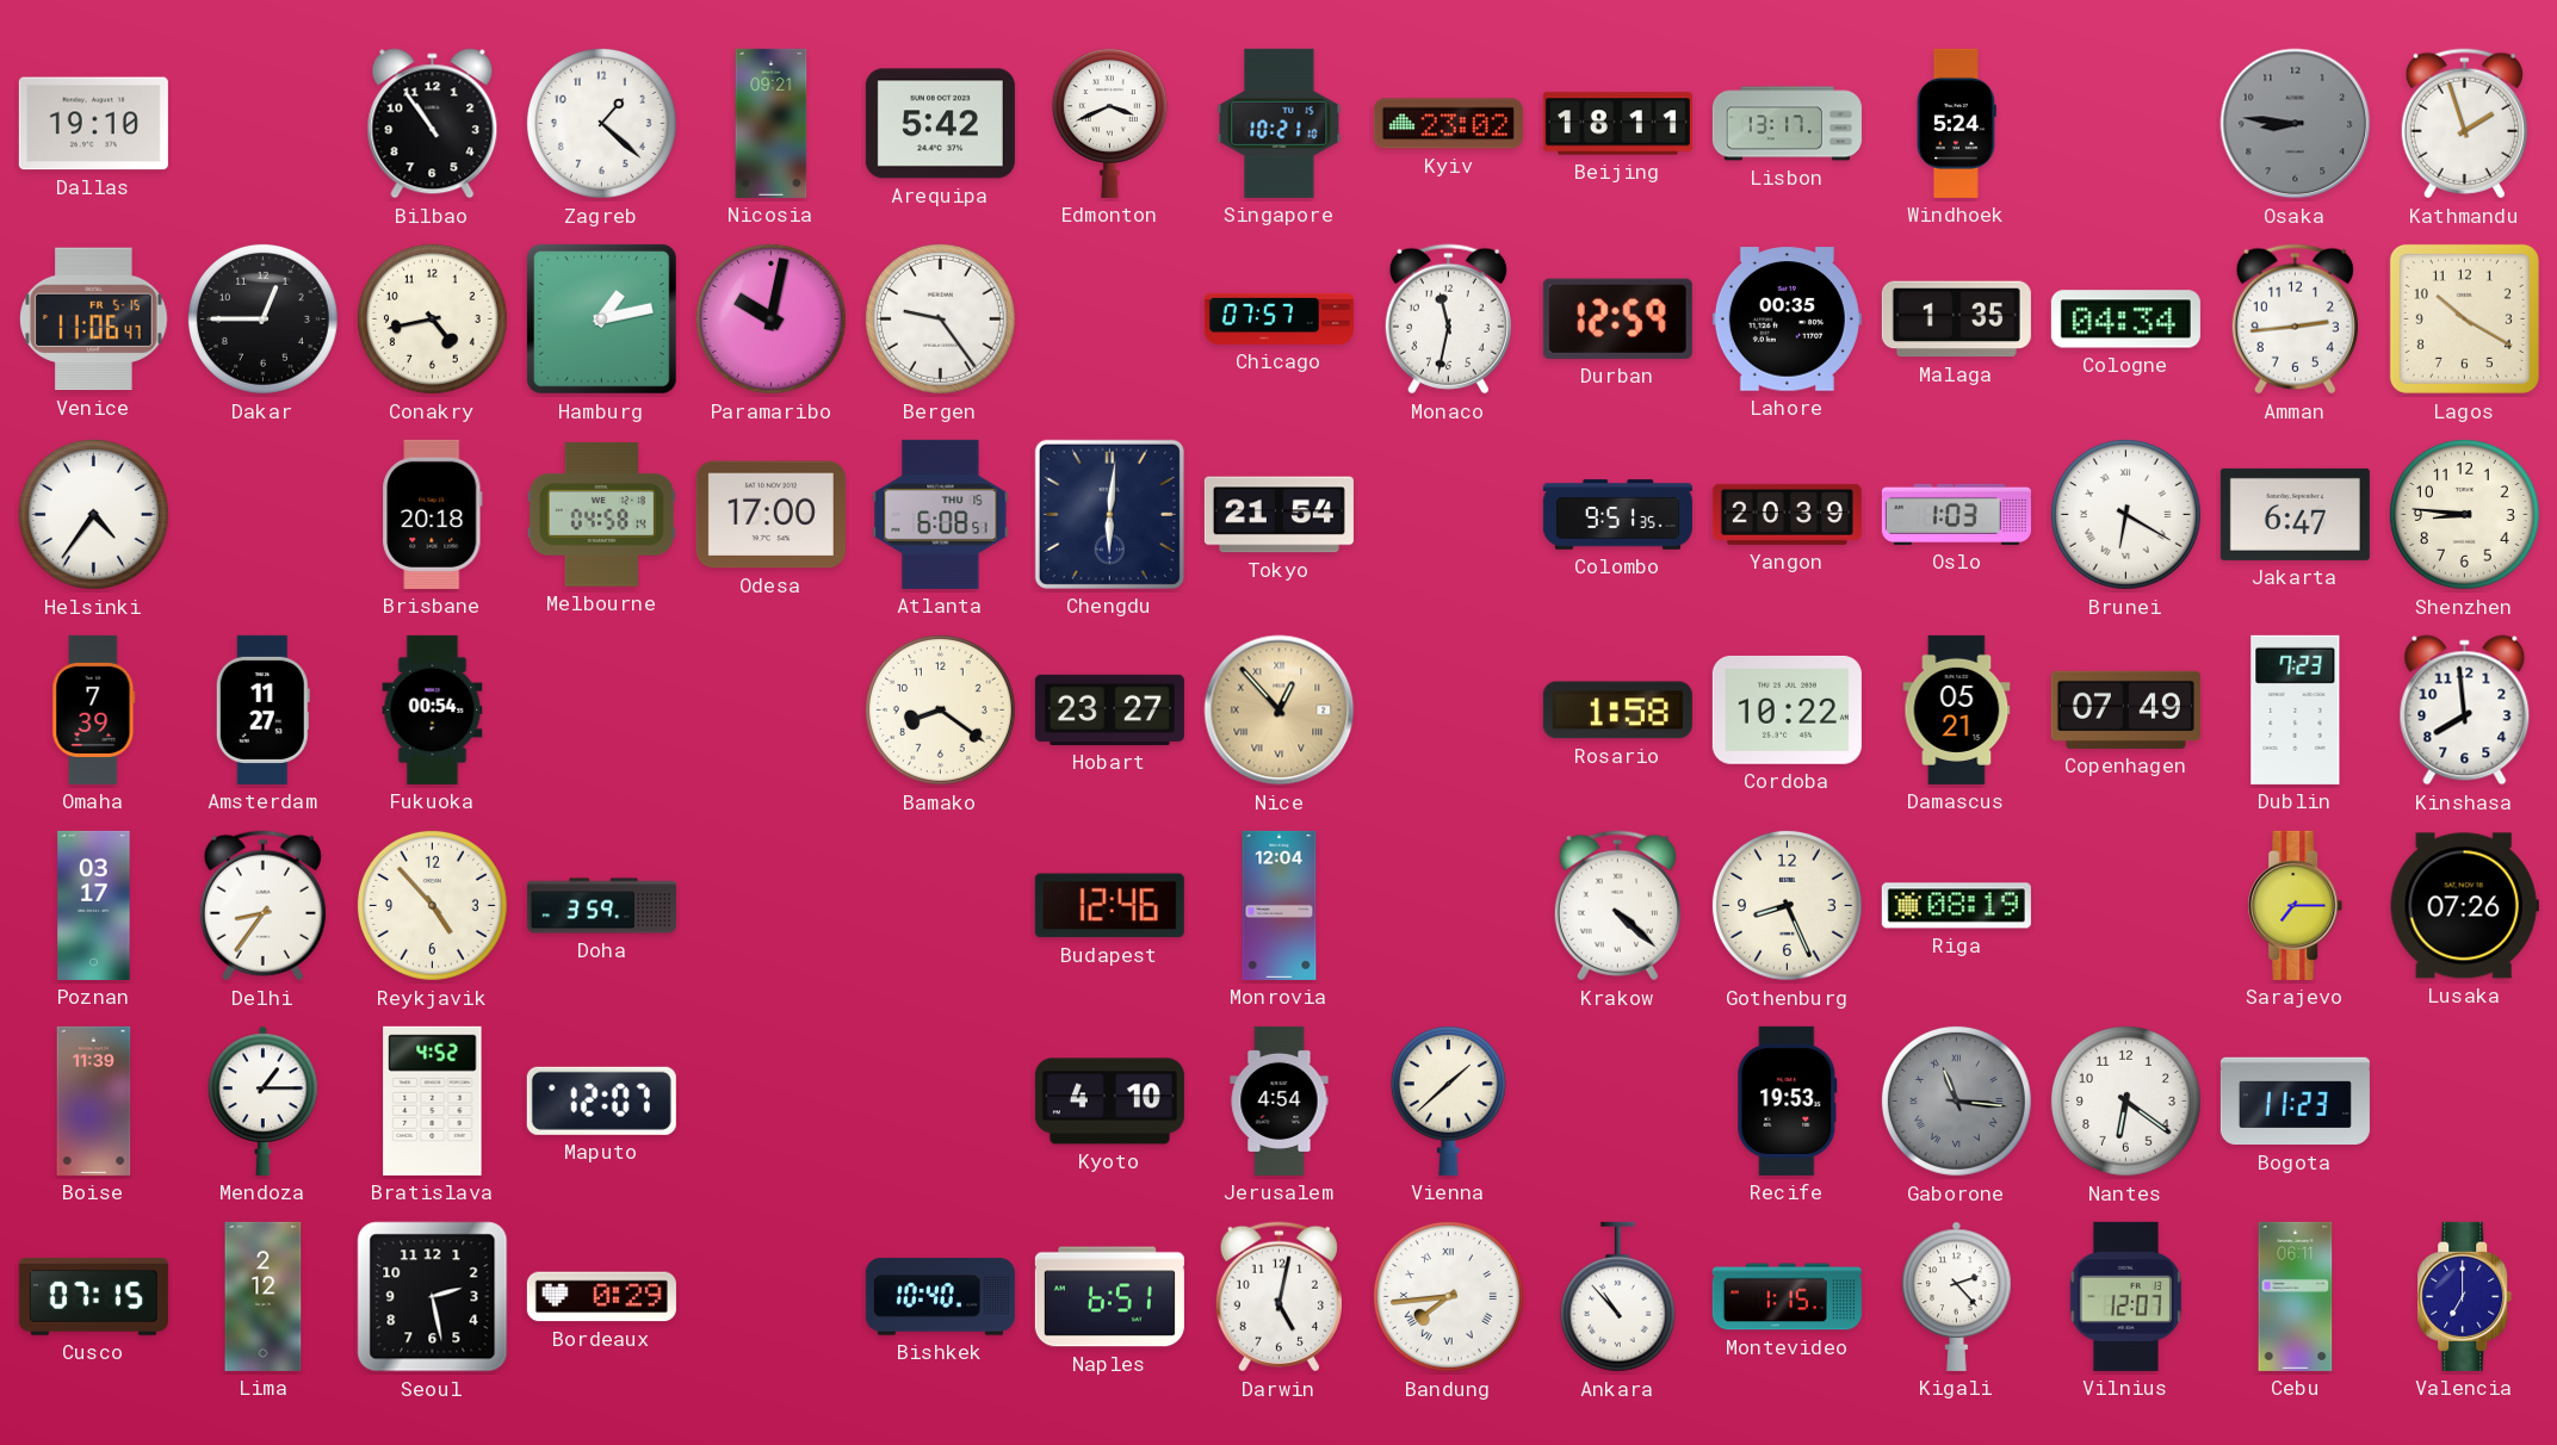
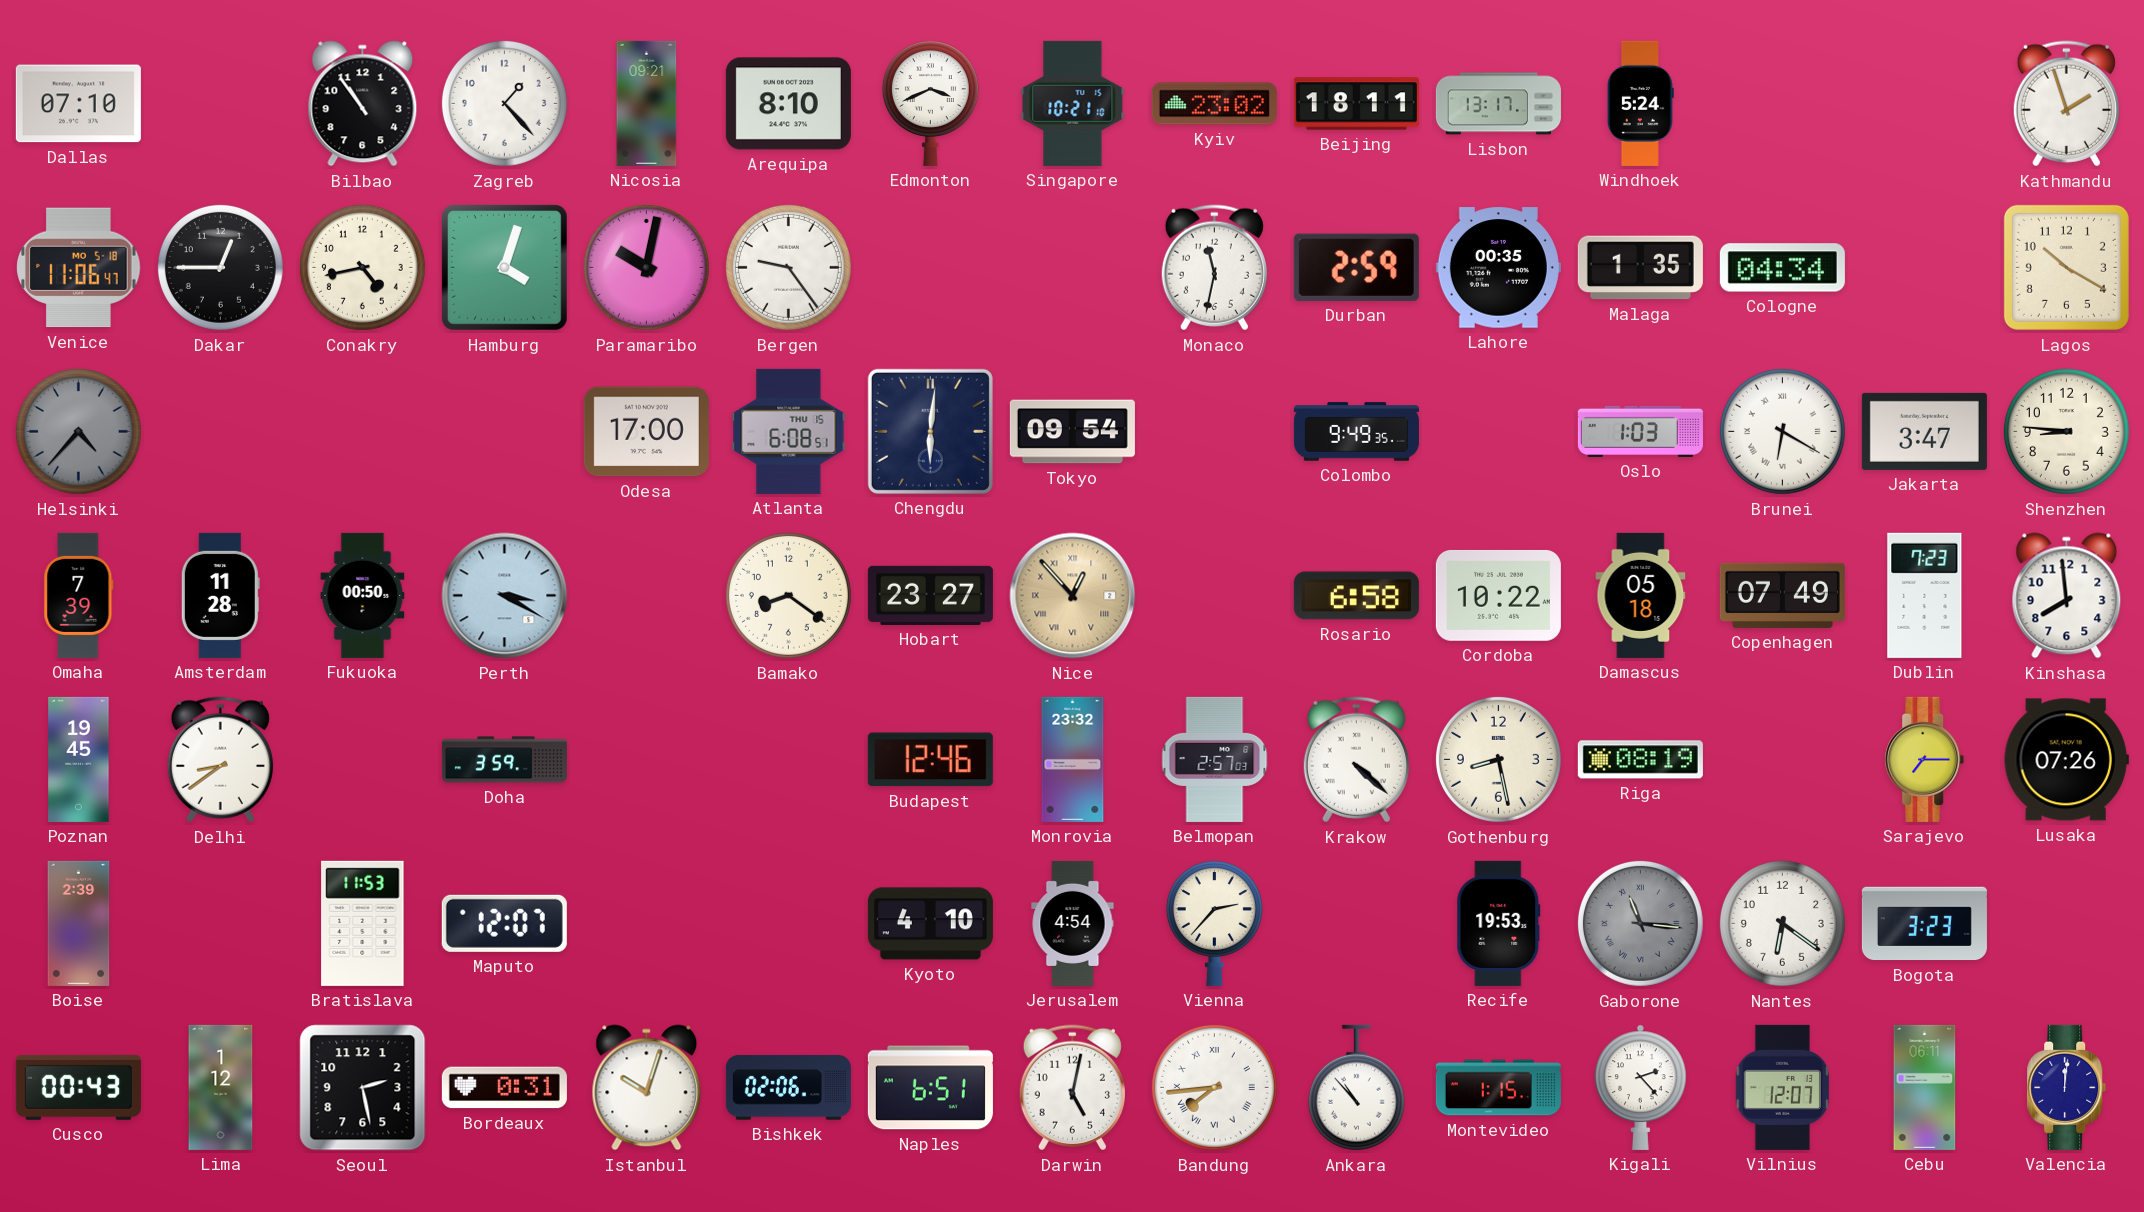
Dallas: 19:10 -> 07:10
Zagreb: 1:22 -> 1:23
Arequipa: 5:42 -> 8:10
Osaka: 8:46 -> none
Venice date: FR 5-15 -> MO 5-18
Hamburg: 1:13 -> 4:03
Chicago: 07:57 -> none
Durban: 12:59 -> 2:59
Amman: 2:44 -> none
Helsinki: 4:36 -> 4:37
Helsinki dial: white -> grey
Brisbane: 20:18 -> none
Melbourne: 04:58 -> none
Tokyo: 21:54 -> 09:54
Colombo: 9:51 -> 9:49
Yangon: 20:39 -> none
Jakarta: 6:47 -> 3:47
Amsterdam: 11:27 -> 11:28
Fukuoka: 00:54 -> 00:50
Perth: none -> 3:20
Rosario: 1:58 -> 6:58
Damascus: 05:21 -> 05:18
Poznan: 03:17 -> 19:45
Delhi: 8:36 -> 8:39
Reykjavik: 4:53 -> none
Monrovia: 12:04 -> 23:32
Belmopan: none -> 2:57
Gothenburg: 8:26 -> 8:28
Boise: 11:39 -> 2:39
Mendoza: 1:15 -> none
Bratislava: 4:52 -> 11:53
Vienna: 1:38 -> 2:37
Bogota: 11:23 -> 3:23
Cusco: 07:15 -> 00:43
Lima: 2:12 -> 1:12
Bordeaux: 0:29 -> 0:31
Istanbul: none -> 10:03
Bishkek: 10:40 -> 02:06
Valencia: 7:00 -> 12:01
